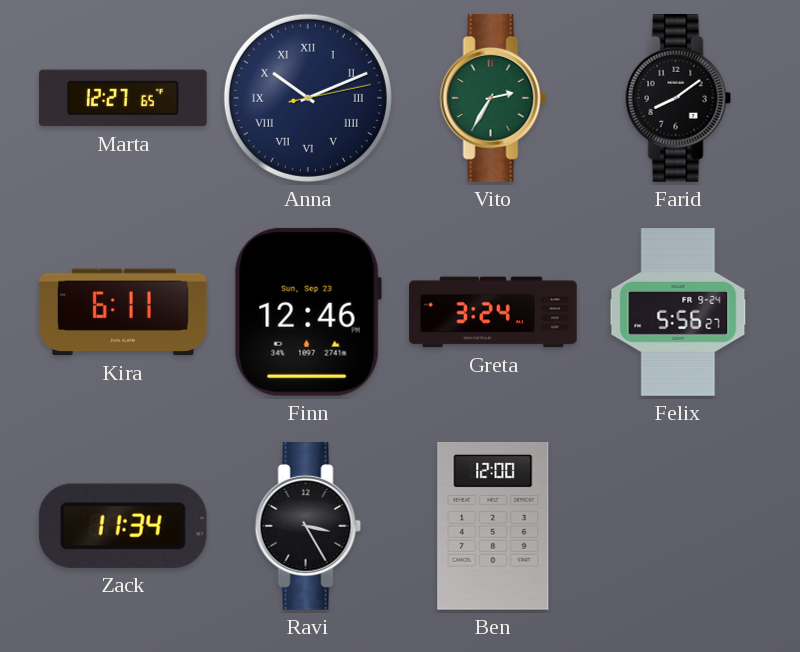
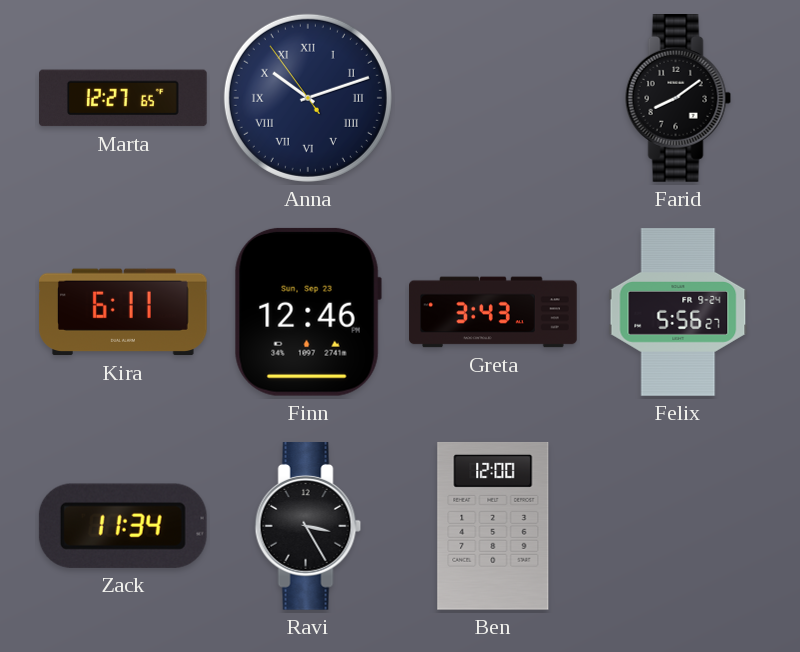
Anna: 10:11:13 -> 10:11:54
Vito: 2:35 -> none
Greta: 3:24 -> 3:43
